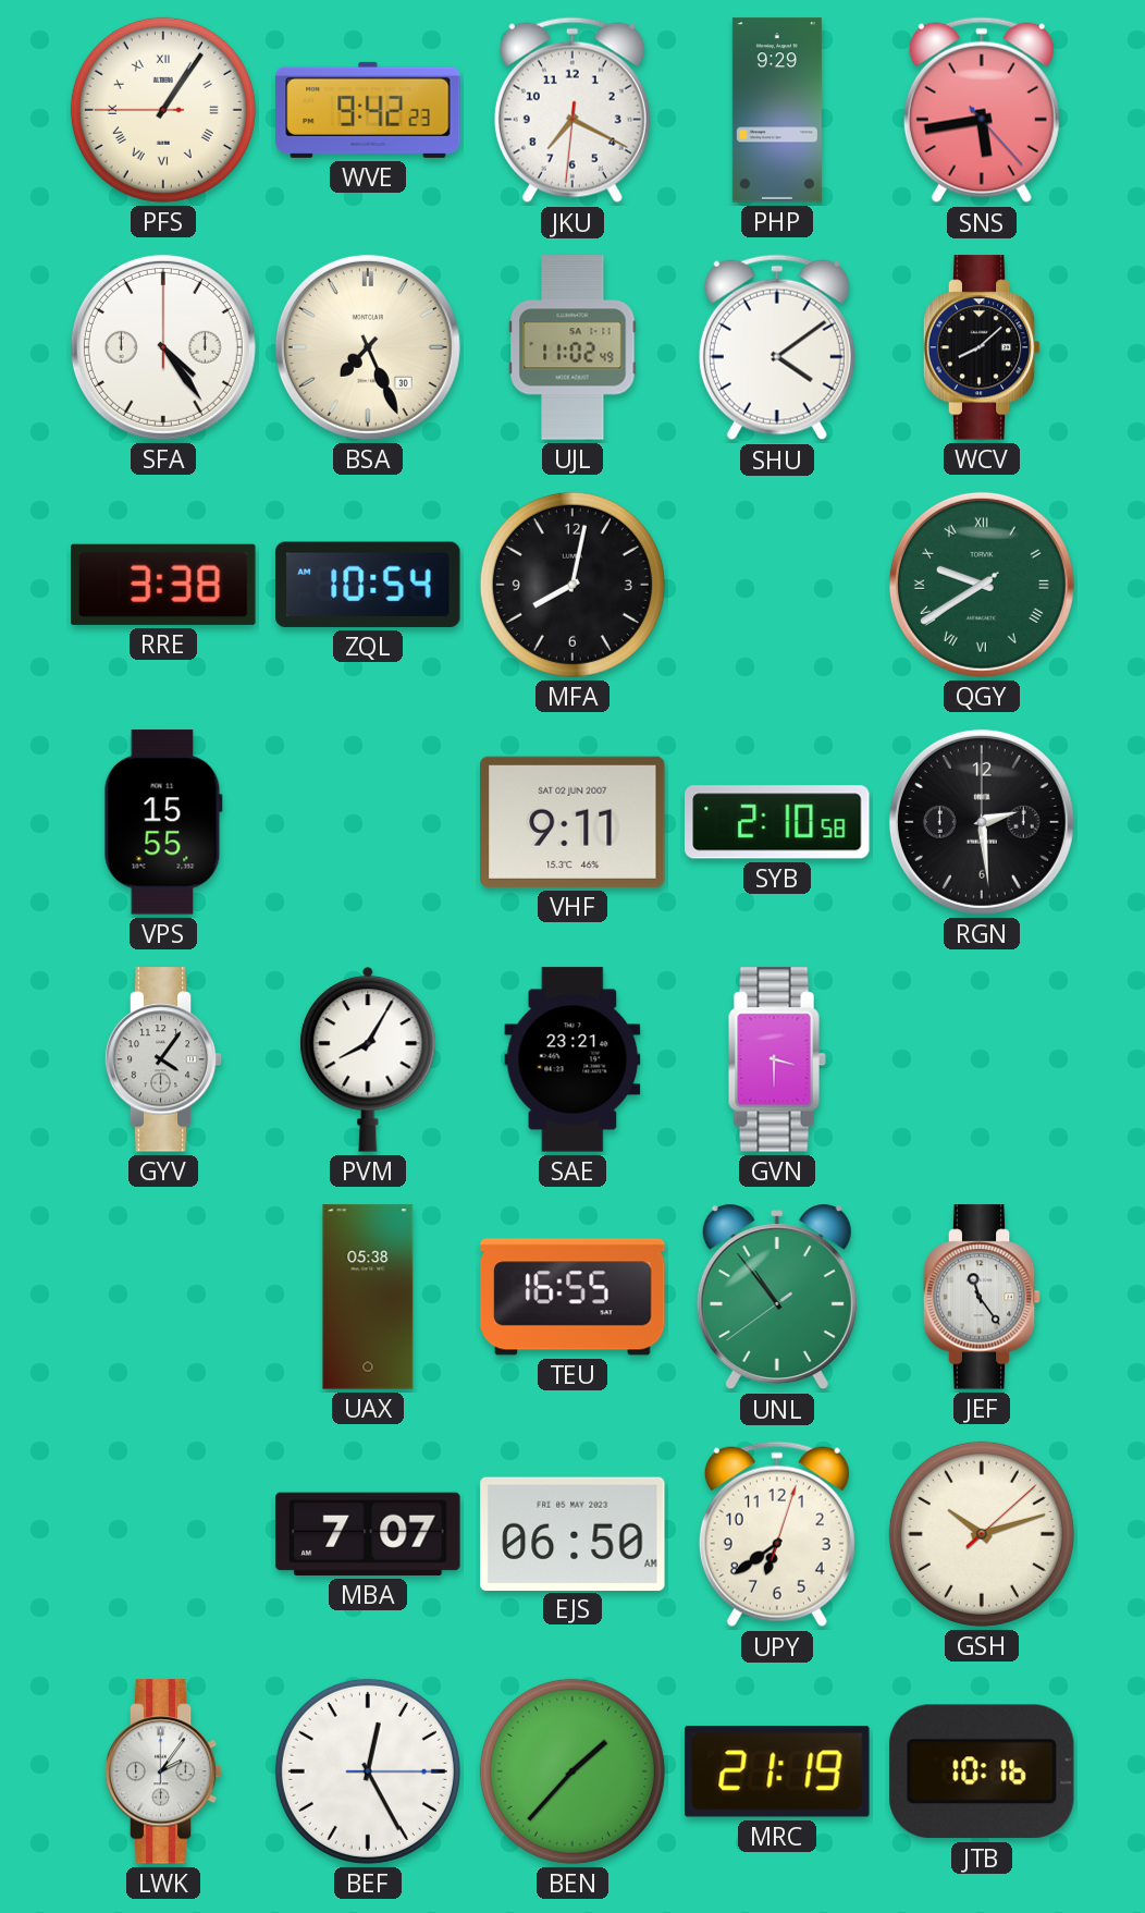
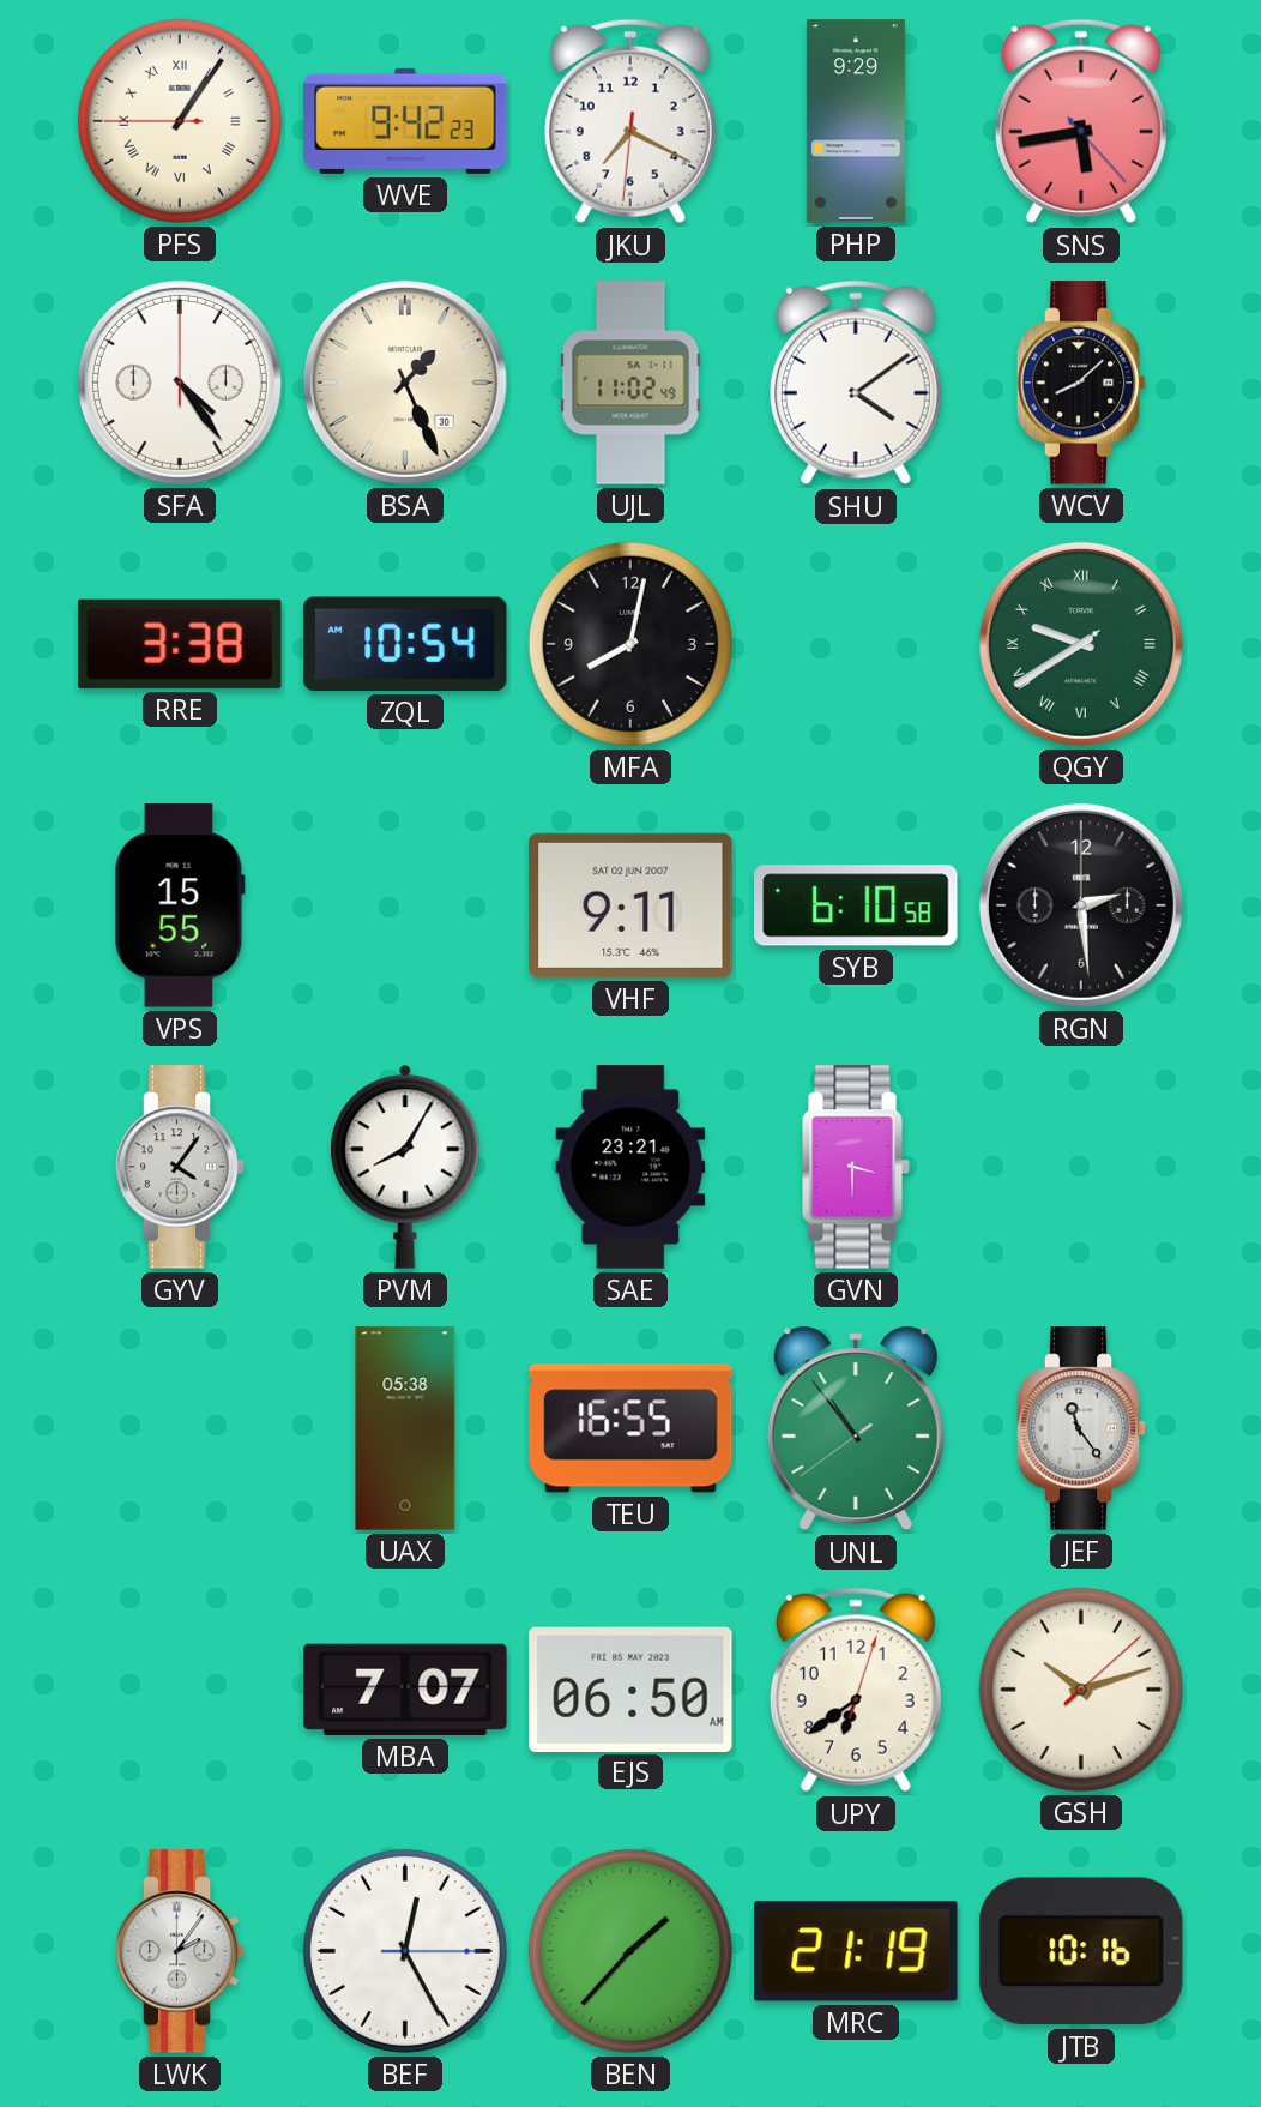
BSA: 7:26 -> 1:26
SYB: 2:10 -> 6:10
